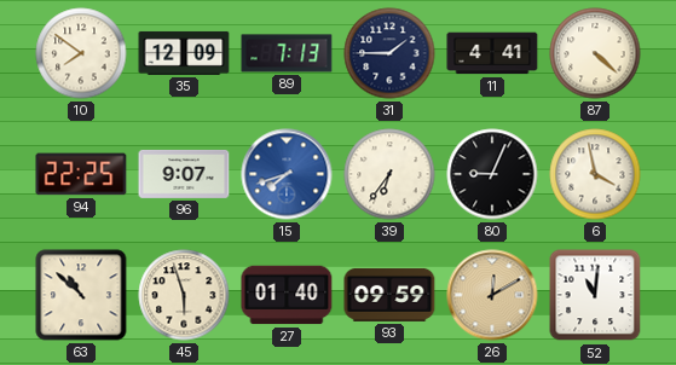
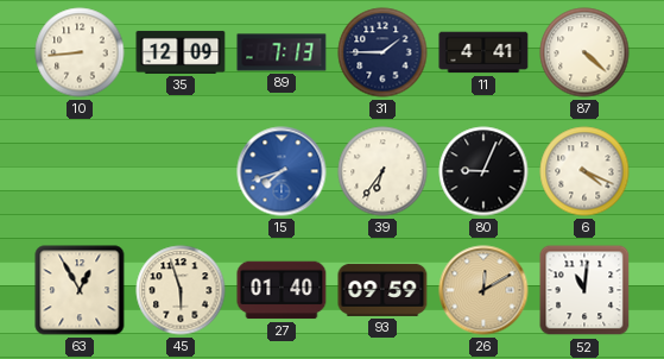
10: 7:51 -> 8:44
94: 22:25 -> none
96: 9:07 -> none
6: 3:58 -> 4:19
63: 10:52 -> 12:55
